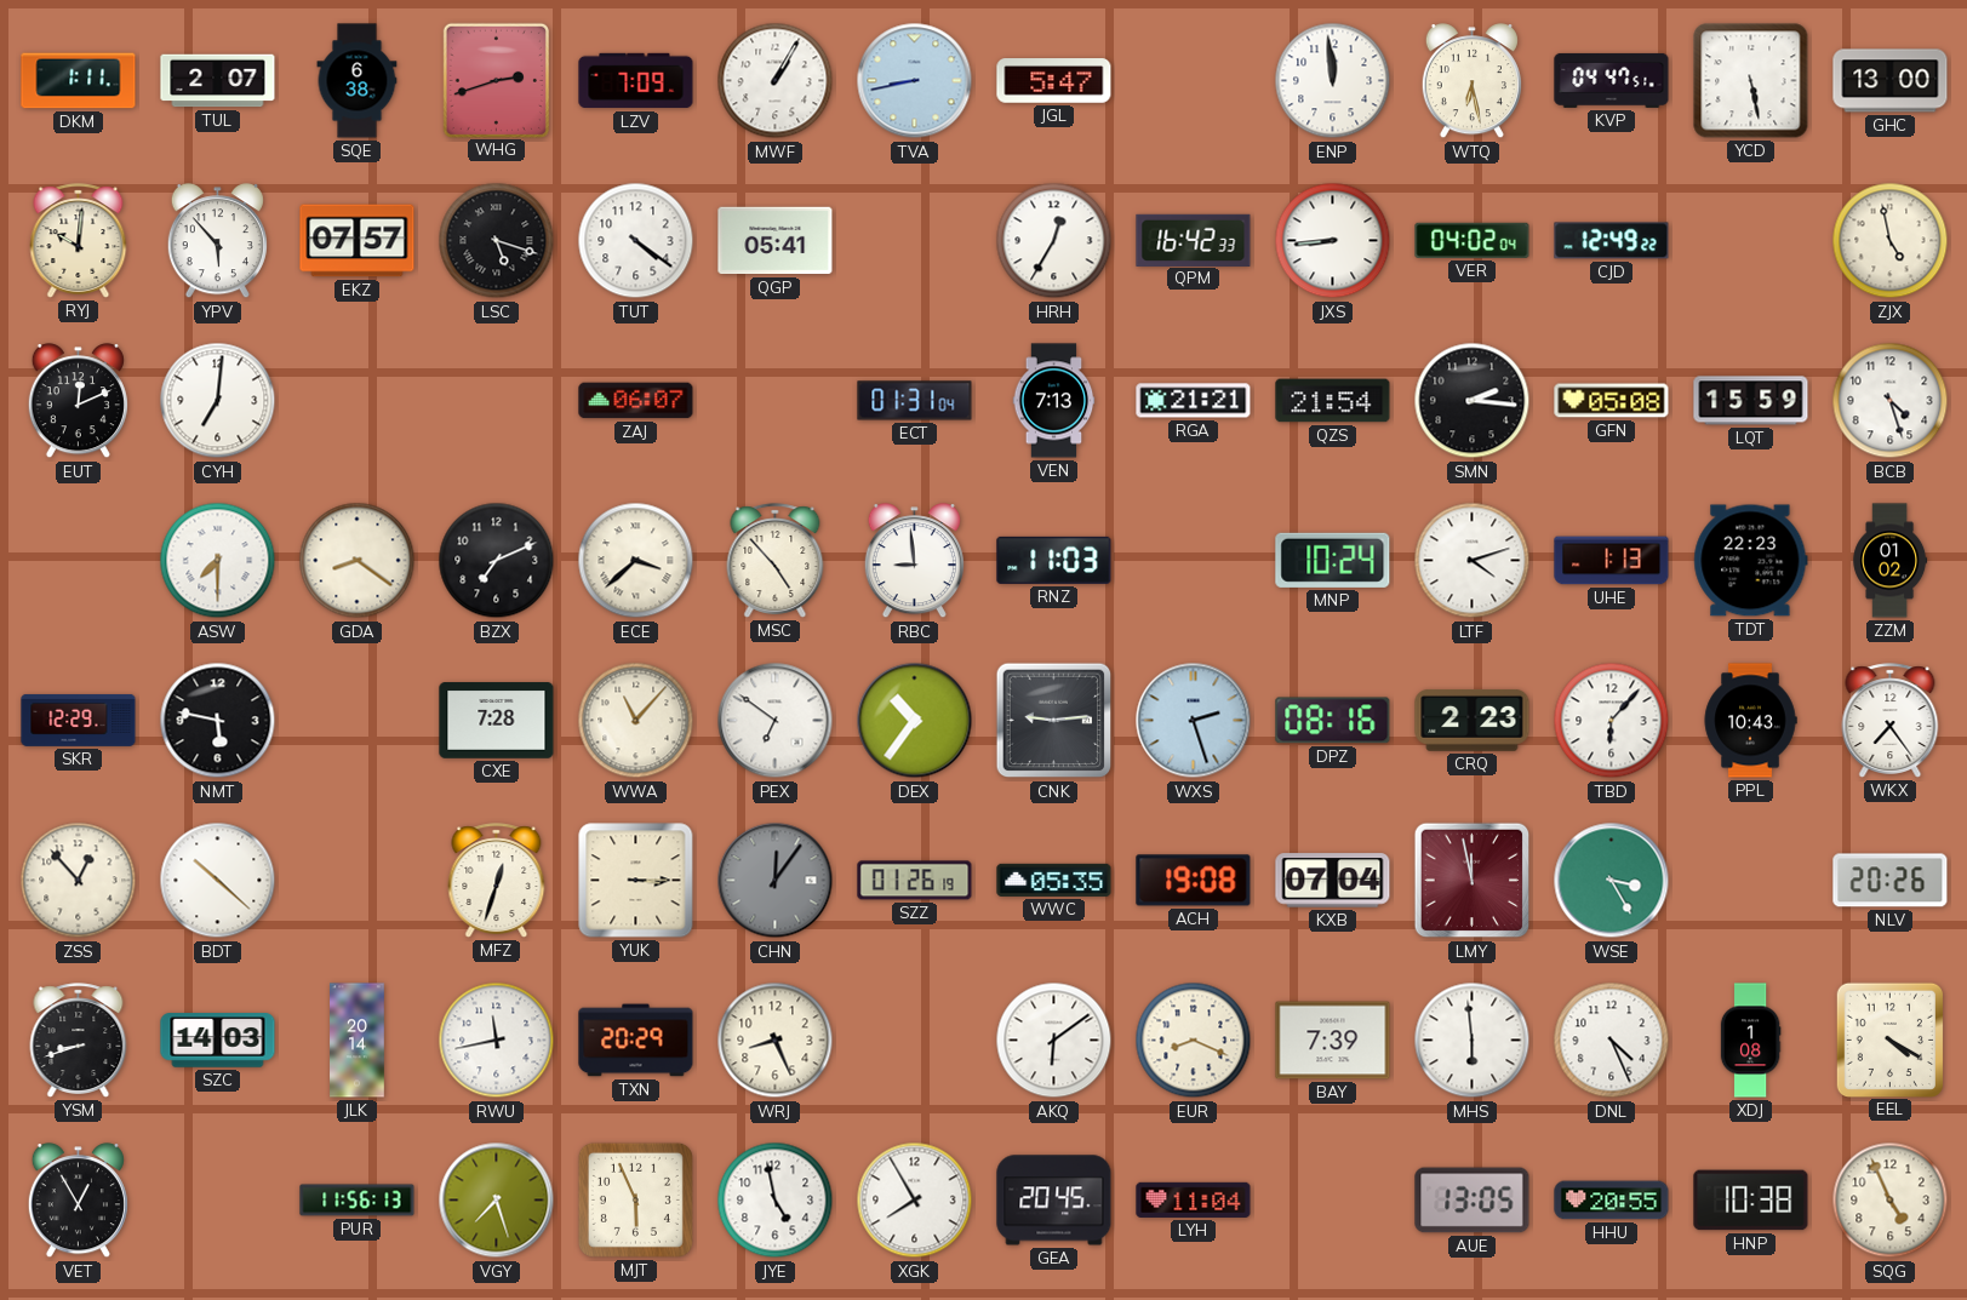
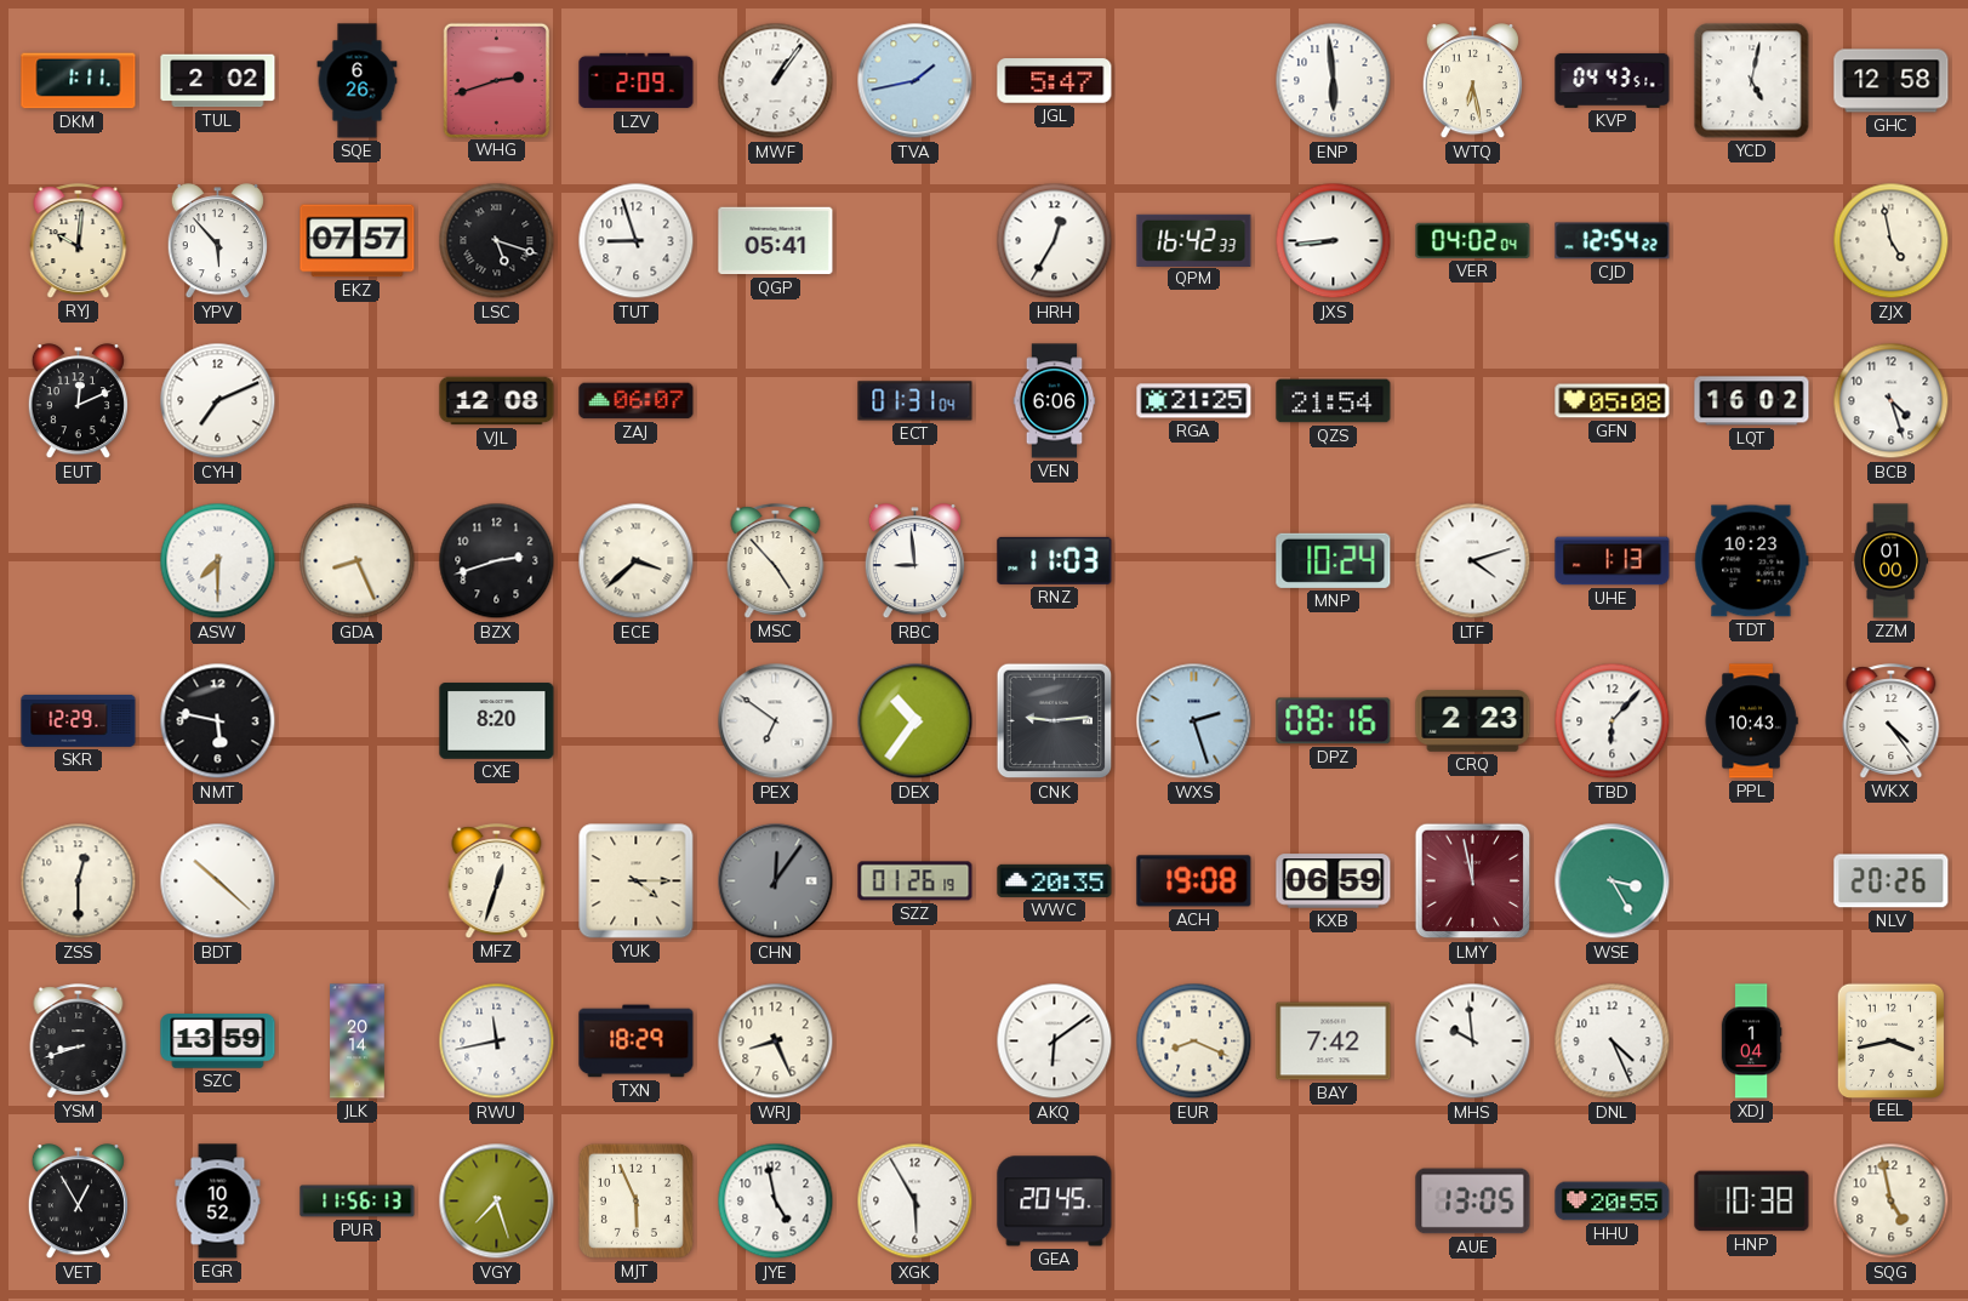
TUL: 2:07 -> 2:02
SQE: 6:38 -> 6:26
LZV: 7:09 -> 2:09
MWF: 1:05 -> 1:06
TVA: 8:43 -> 1:43
ENP: 11:59 -> 5:59
KVP: 04:47 -> 04:43
YCD: 5:28 -> 5:02
GHC: 13:00 -> 12:58
TUT: 4:21 -> 8:57
CJD: 12:49 -> 12:54
CYH: 7:01 -> 7:11
VJL: none -> 12:08
VEN: 7:13 -> 6:06
RGA: 21:21 -> 21:25
SMN: 2:16 -> none
LQT: 15:59 -> 16:02
GDA: 8:21 -> 8:26
BZX: 7:11 -> 2:42
TDT: 22:23 -> 10:23
ZZM: 01:02 -> 01:00
CXE: 7:28 -> 8:20
WWA: 11:07 -> none
WKX: 7:24 -> 4:24
ZSS: 12:53 -> 12:30
YUK: 3:15 -> 4:15
WWC: 05:35 -> 20:35
KXB: 07:04 -> 06:59
SZC: 14:03 -> 13:59
TXN: 20:29 -> 18:29
BAY: 7:39 -> 7:42
MHS: 5:59 -> 9:59
XDJ: 1:08 -> 1:04
EEL: 4:20 -> 3:43
EGR: none -> 10:52
XGK: 7:55 -> 5:55
LYH: 11:04 -> none
SQG: 4:56 -> 4:58
